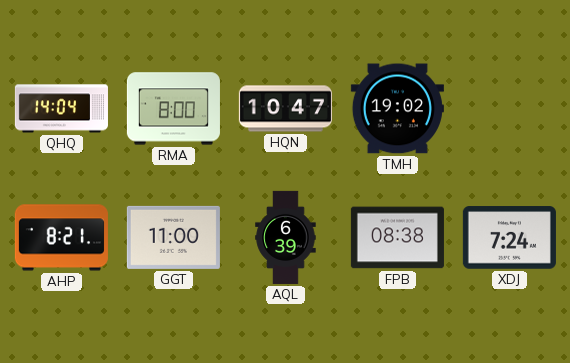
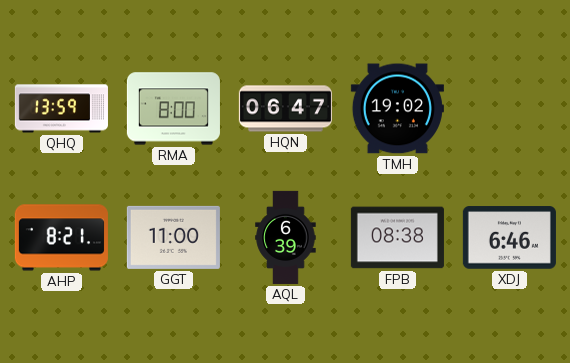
QHQ: 14:04 -> 13:59
HQN: 10:47 -> 06:47
XDJ: 7:24 -> 6:46
